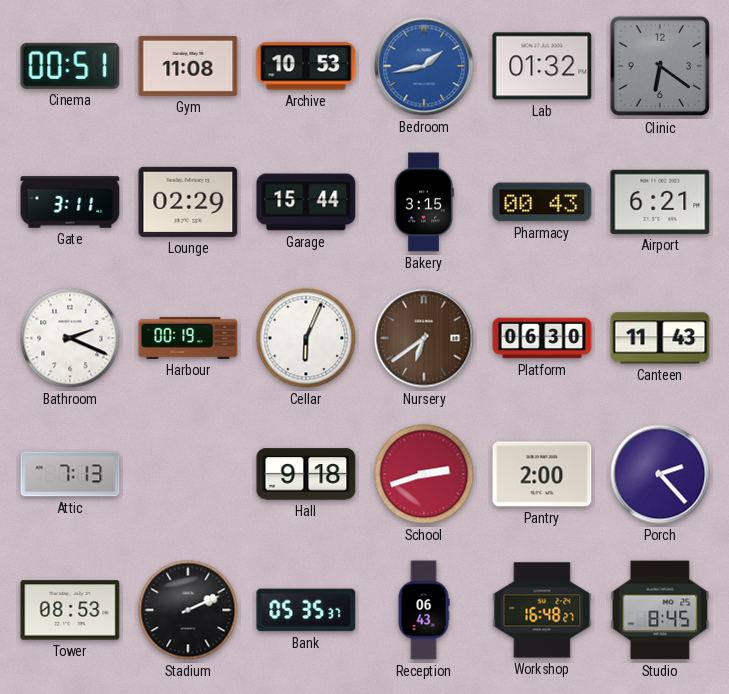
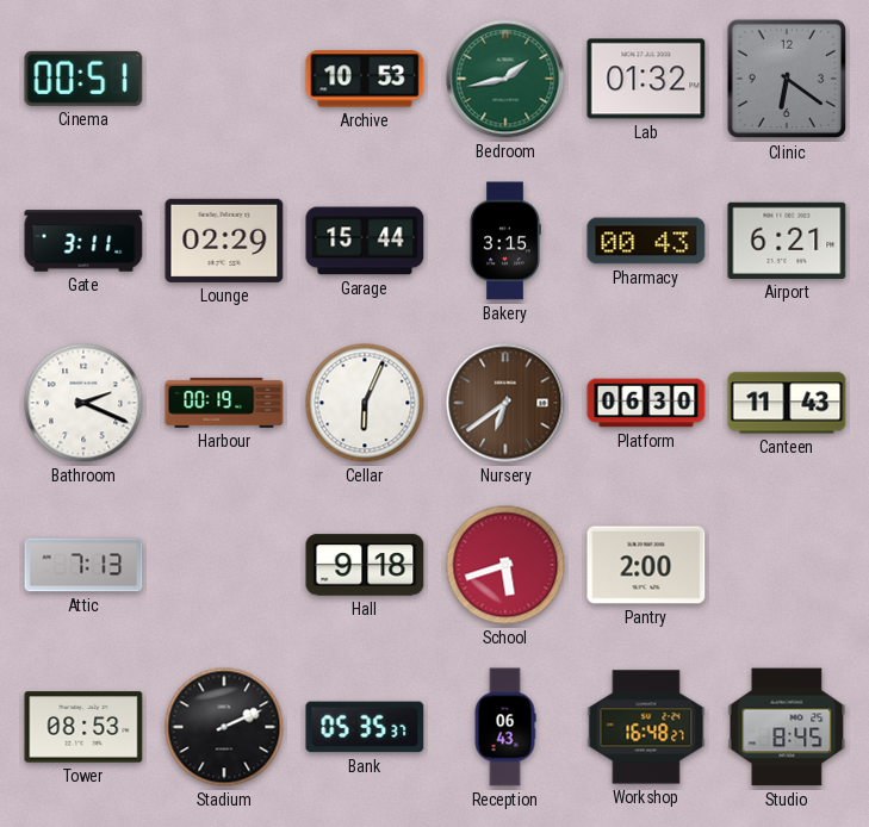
Gym: 11:08 -> none
Bedroom dial: blue -> green
School: 2:42 -> 5:42
Porch: 2:23 -> none
